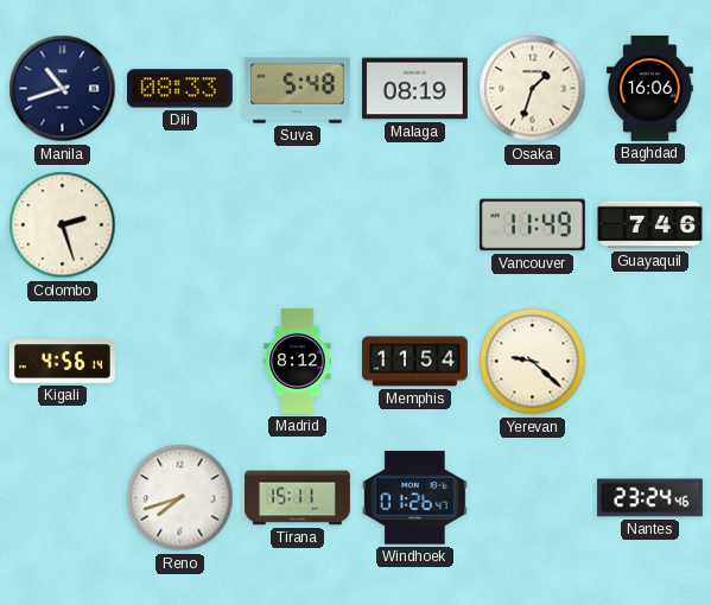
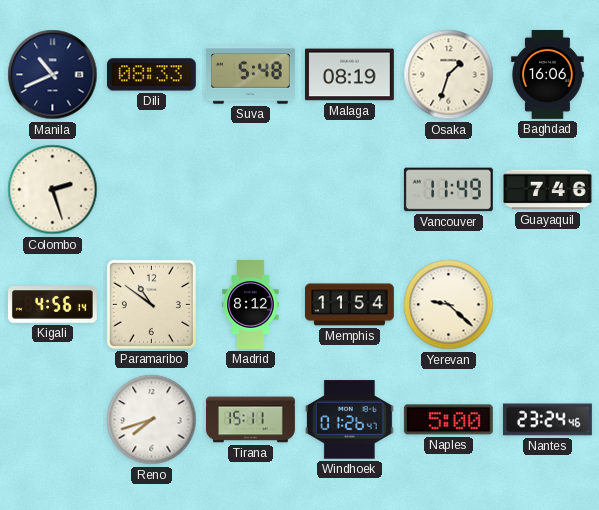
Manila: 10:42 -> 10:41
Paramaribo: none -> 10:51
Naples: none -> 5:00
